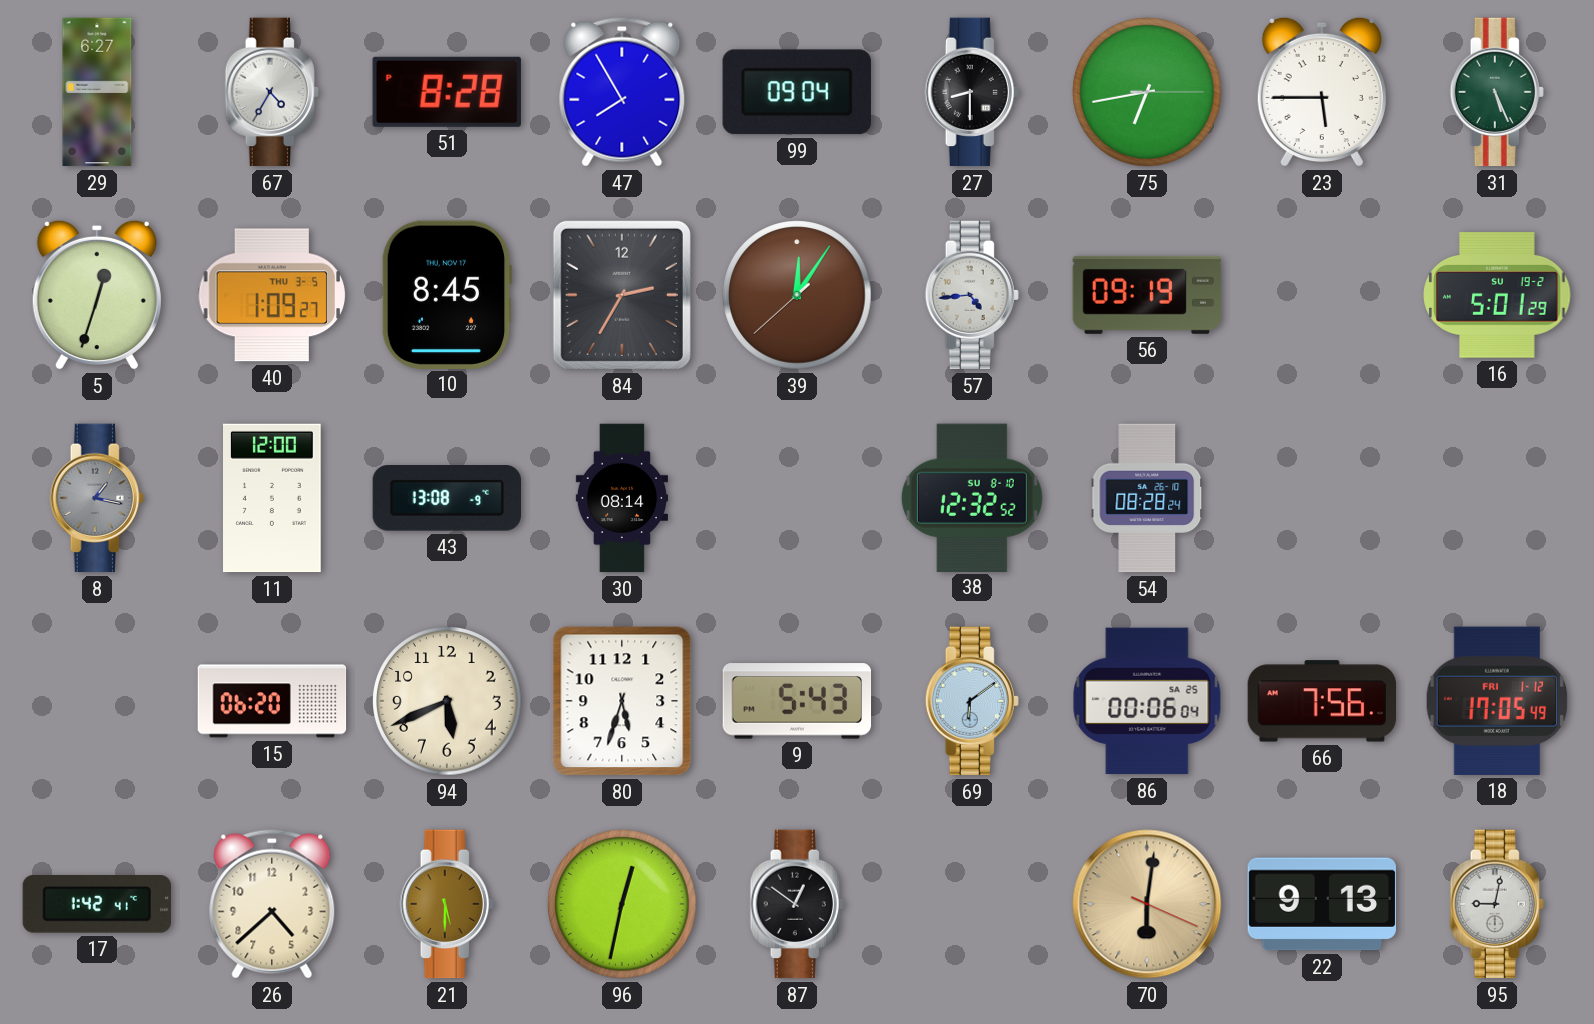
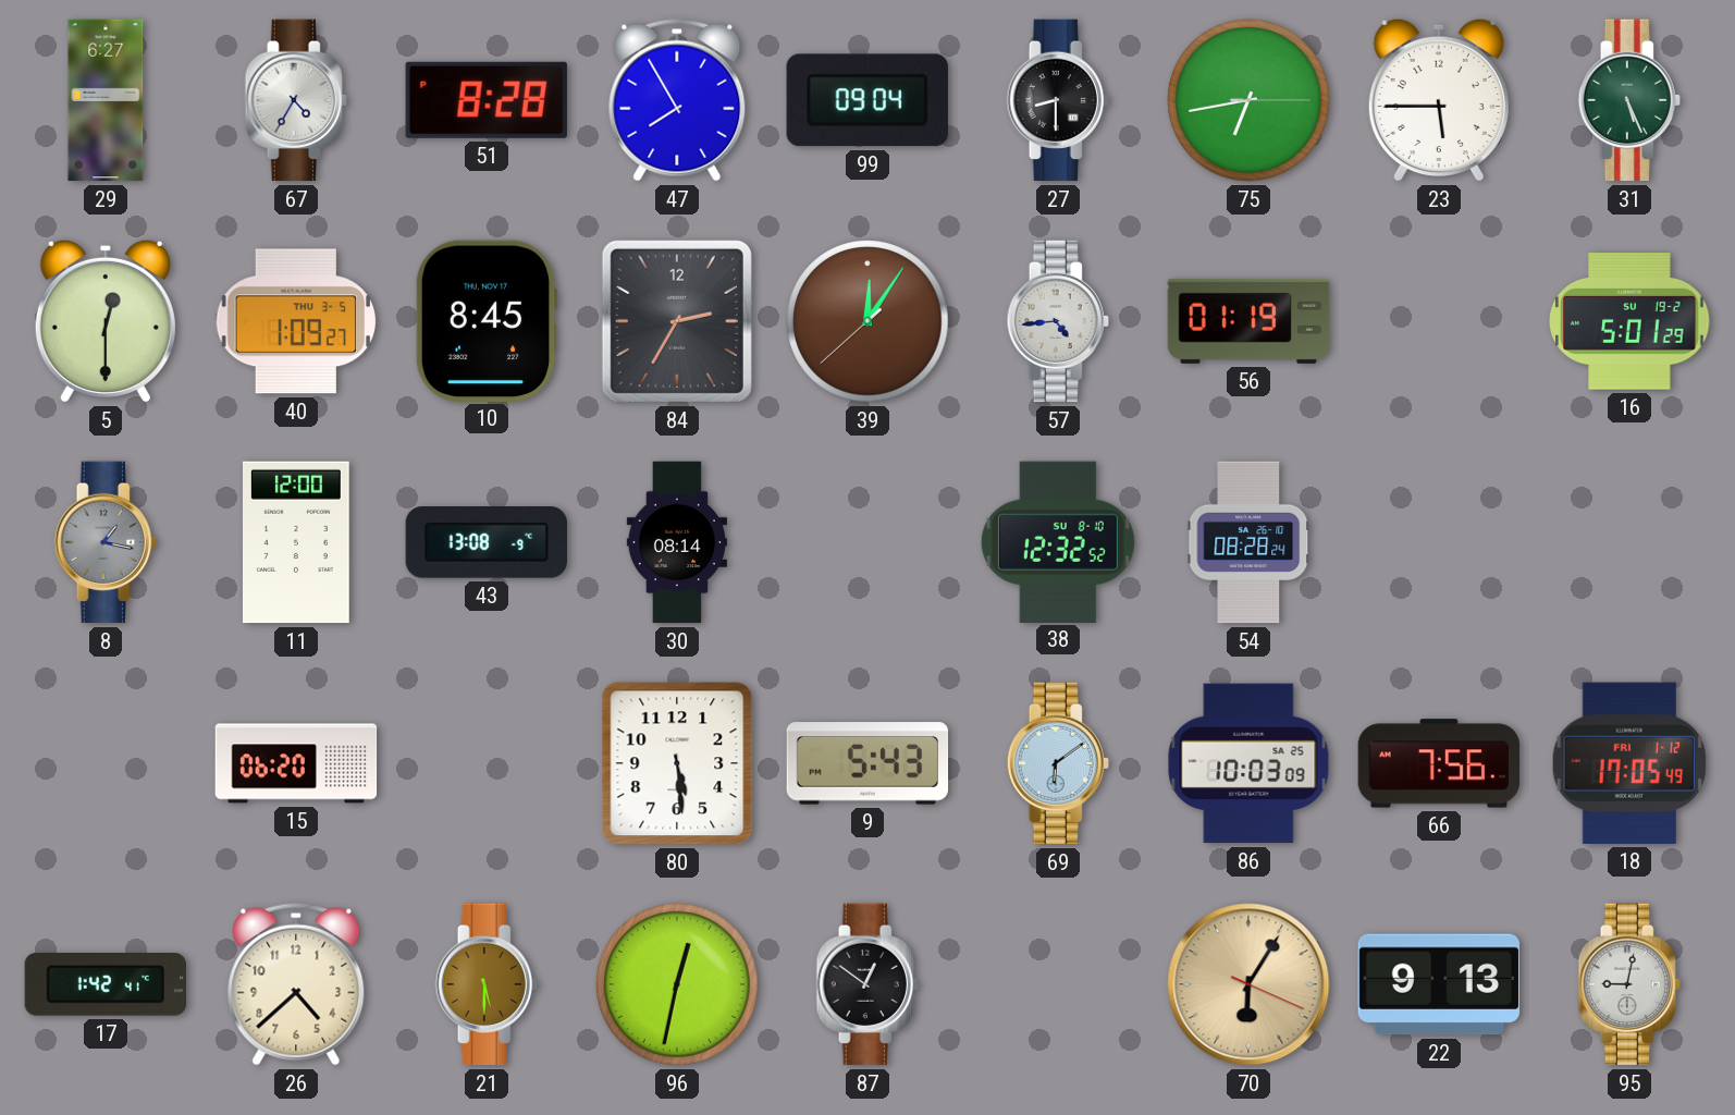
5: 12:33 -> 12:30
56: 09:19 -> 01:19
94: 5:41 -> none
80: 5:33 -> 5:29
86: 00:06 -> 10:03
70: 6:01 -> 6:05
